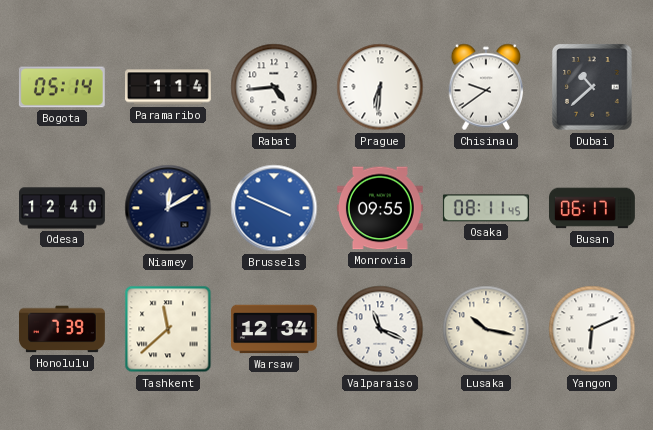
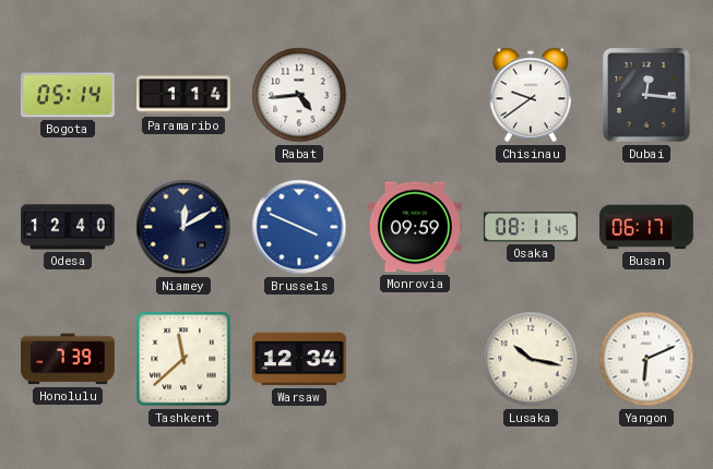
Prague: 6:31 -> none
Dubai: 10:38 -> 12:16
Monrovia: 09:55 -> 09:59
Valparaiso: 11:19 -> none
